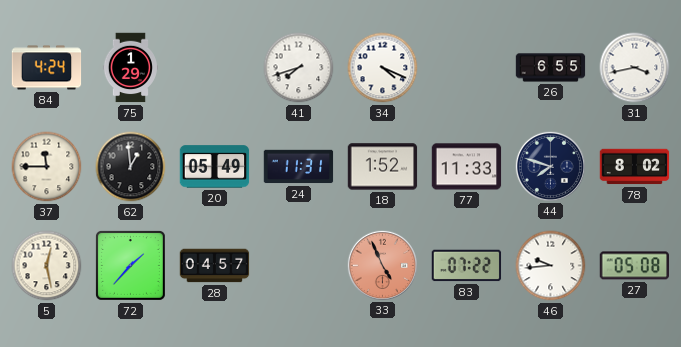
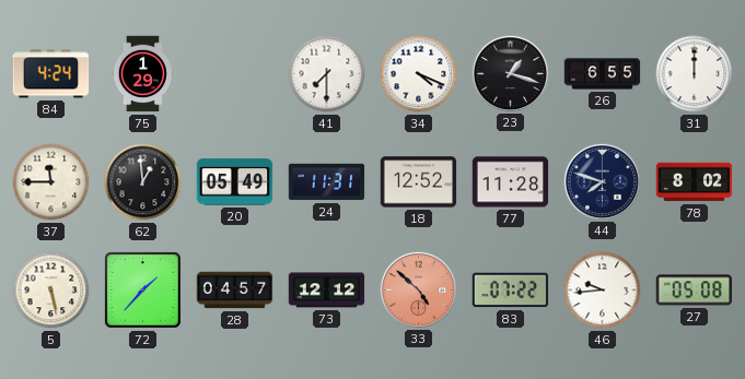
41: 7:42 -> 7:30
23: none -> 1:18
31: 3:43 -> 12:00
18: 1:52 -> 12:52
77: 11:33 -> 11:28
5: 12:28 -> 5:28
73: none -> 12:12
33: 4:56 -> 4:52
